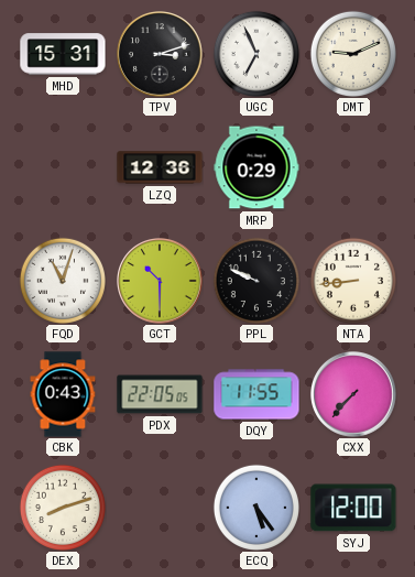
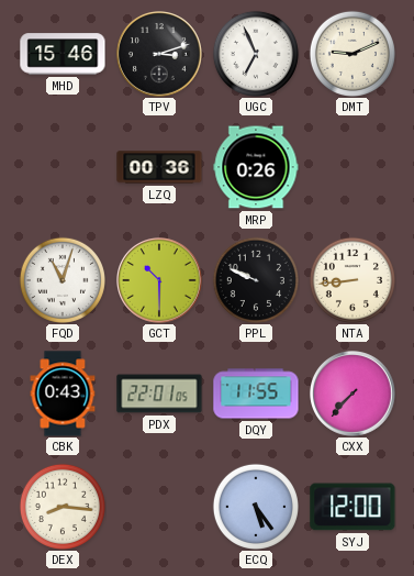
MHD: 15:31 -> 15:46
LZQ: 12:36 -> 00:36
MRP: 0:29 -> 0:26
PDX: 22:05 -> 22:01
DEX: 8:12 -> 8:16
